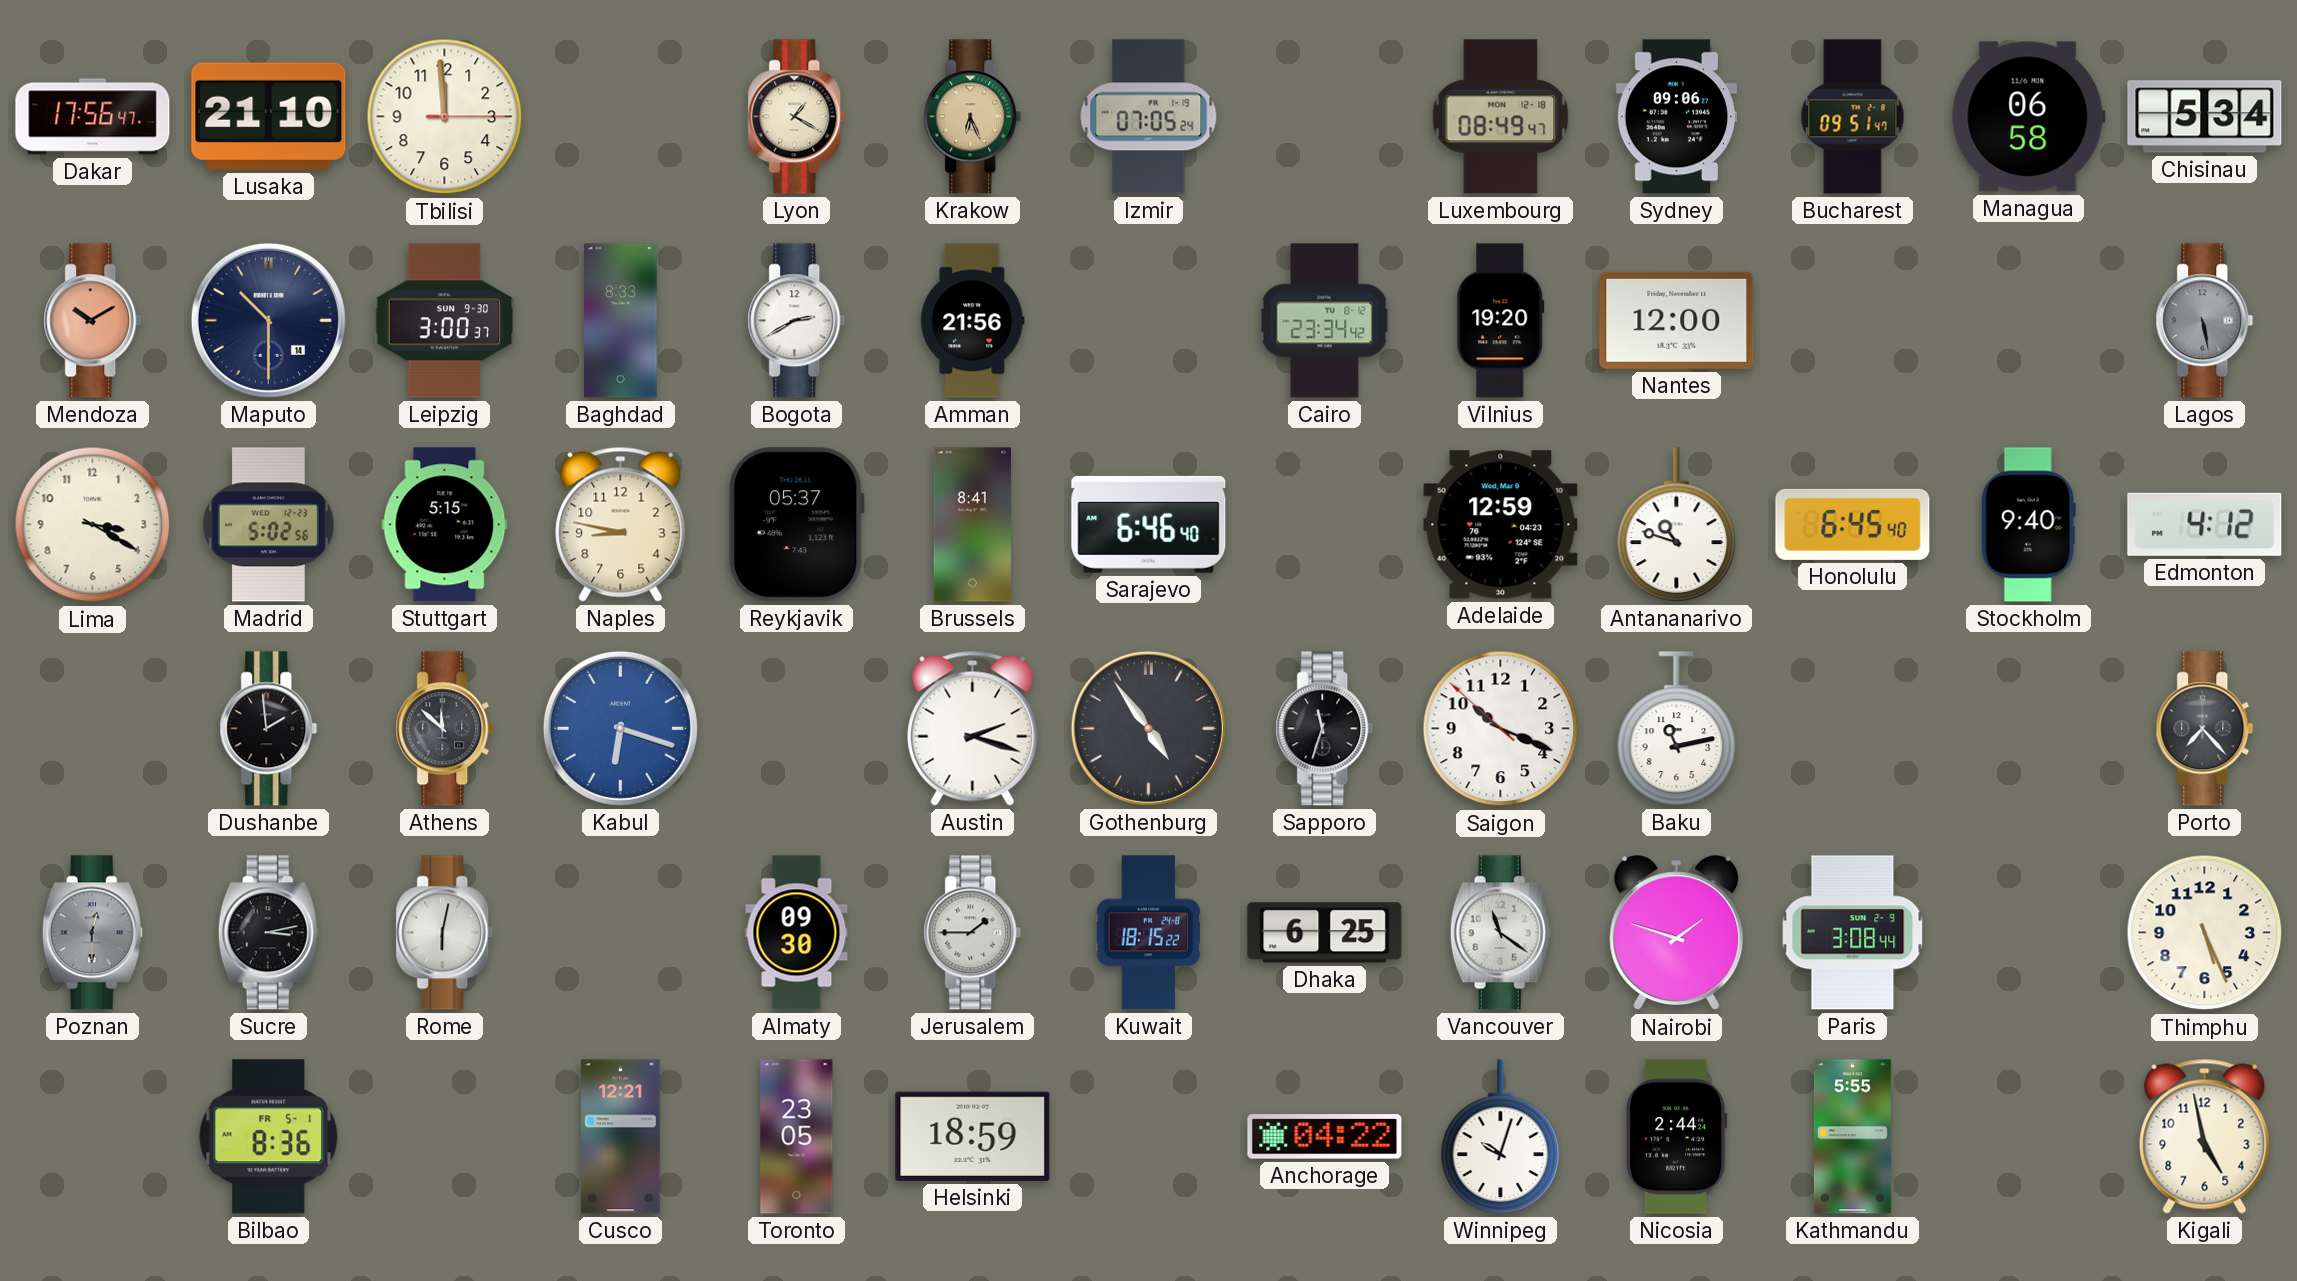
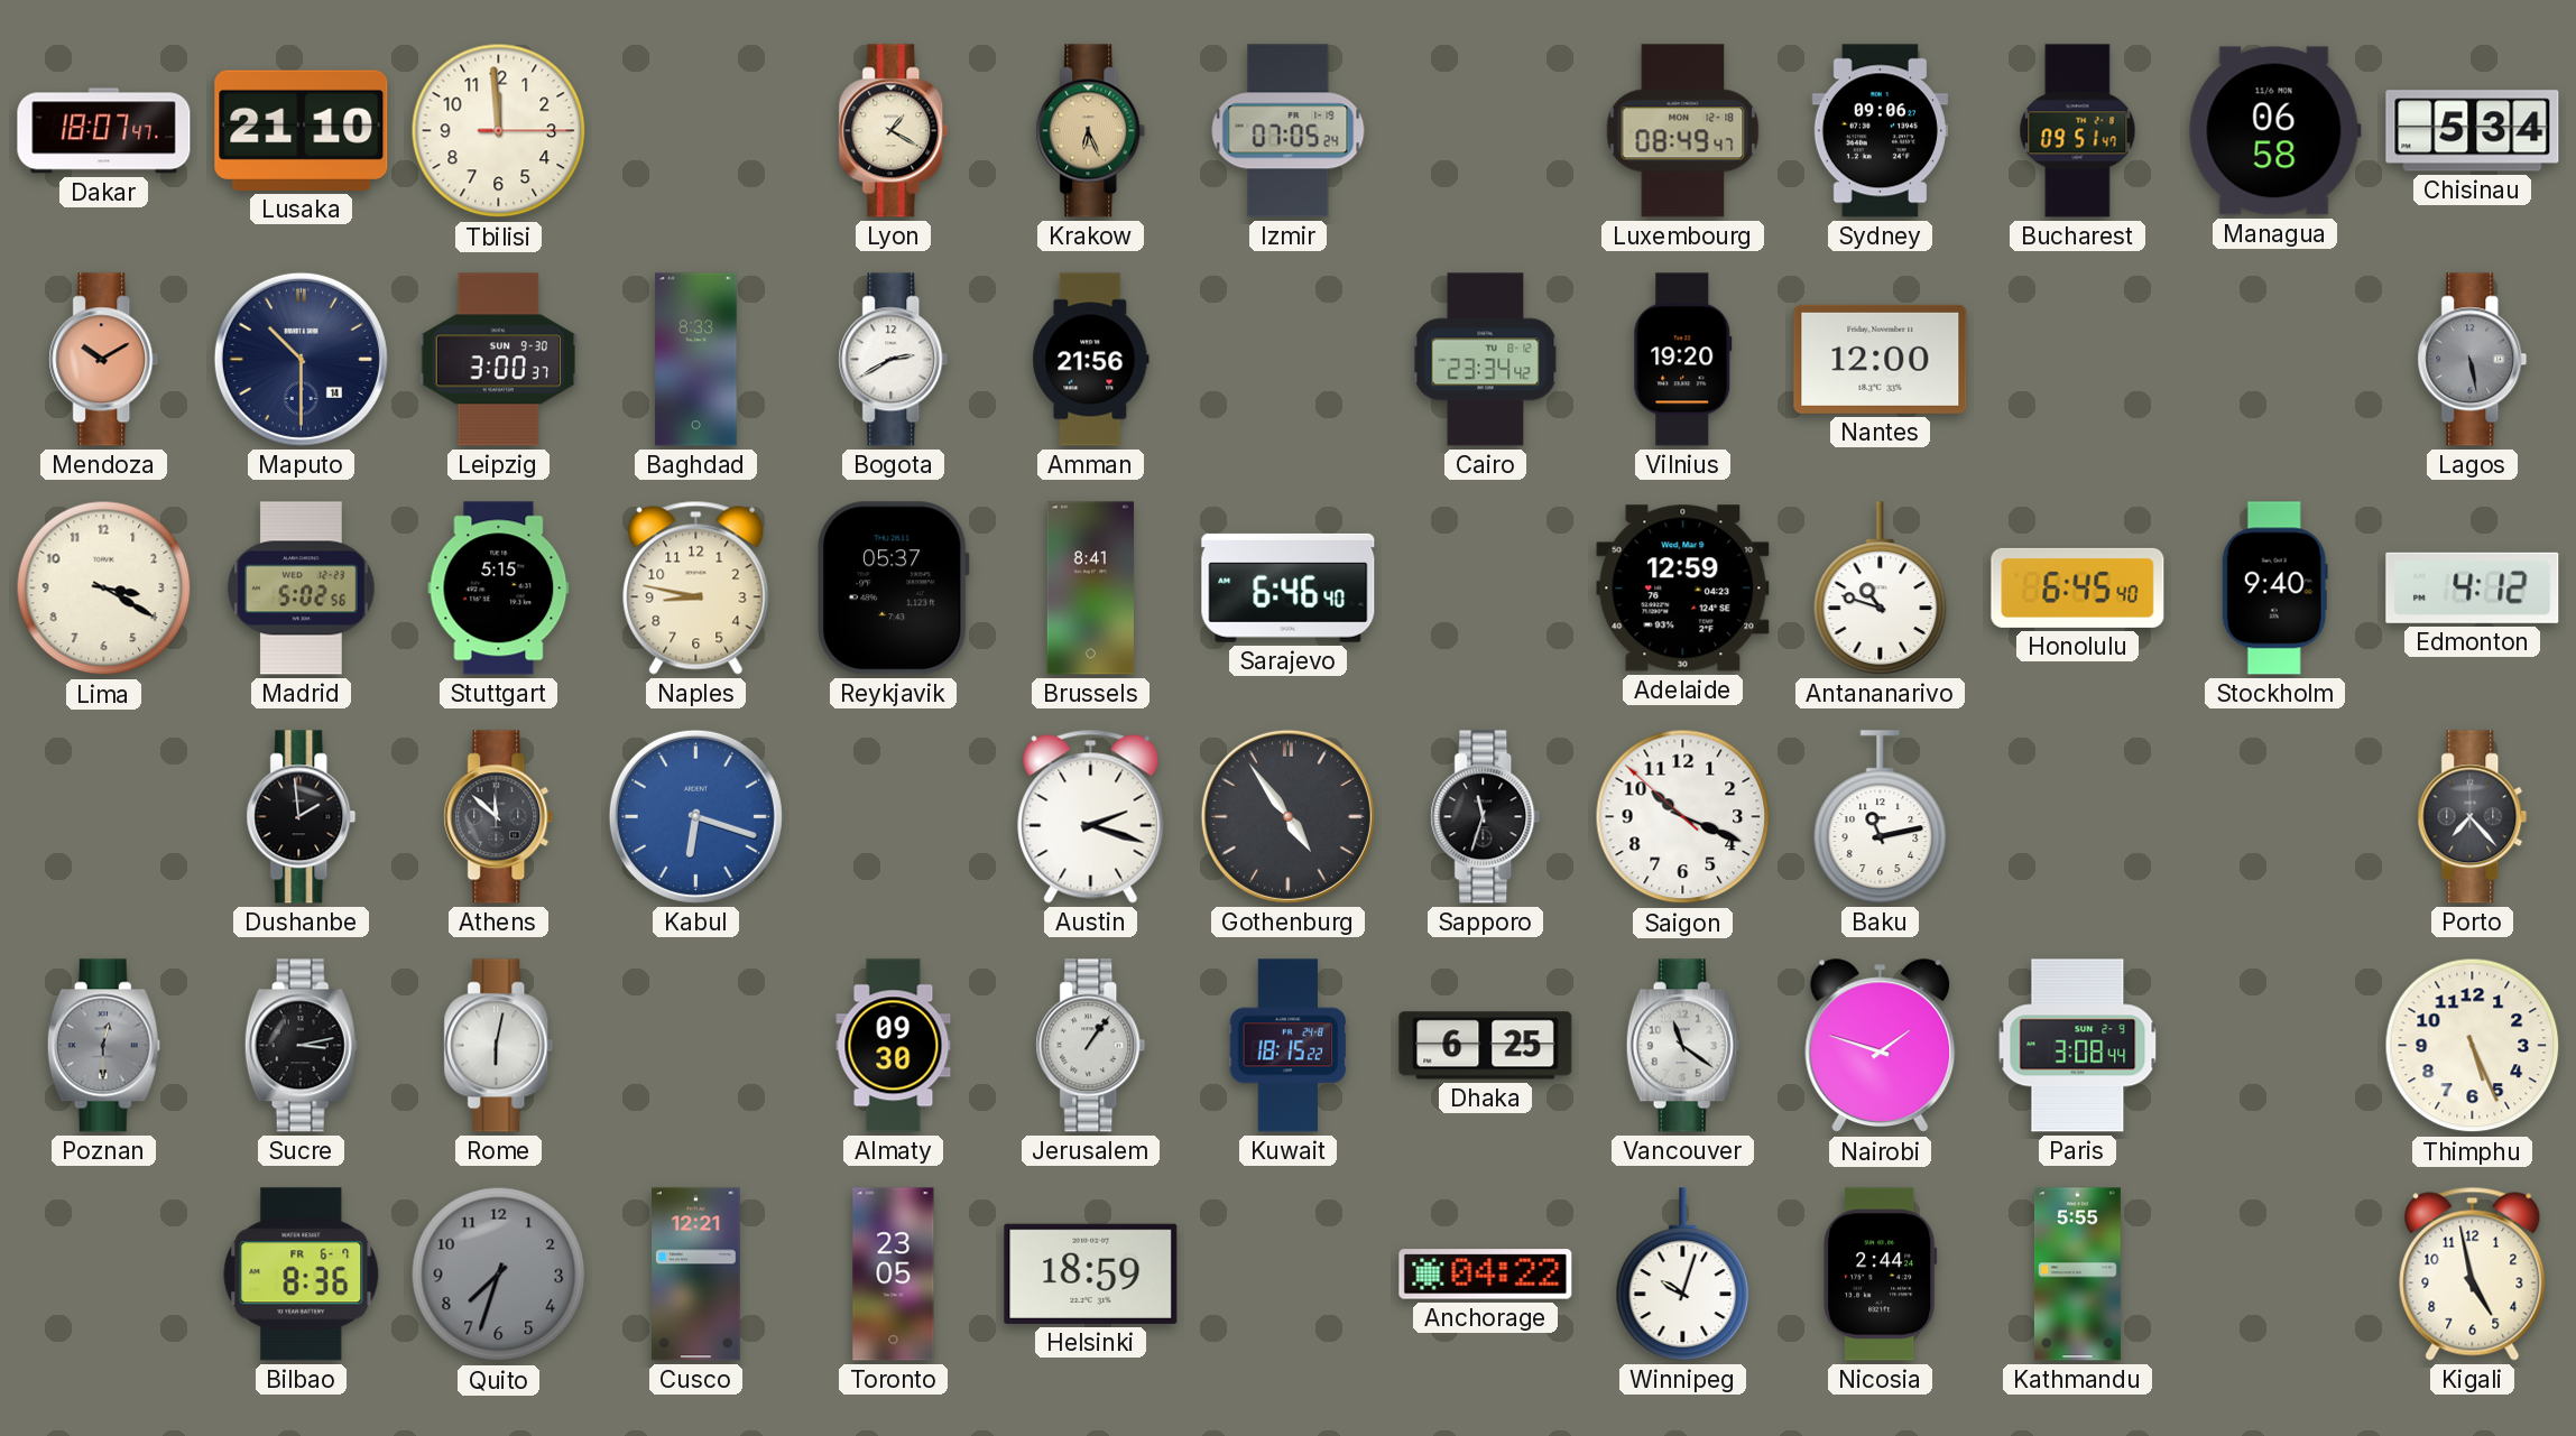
Dakar: 17:56 -> 18:07
Jerusalem: 1:45 -> 1:06
Bilbao date: FR 5-1 -> FR 6-7
Quito: none -> 7:33
